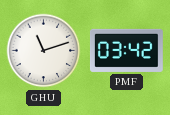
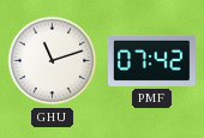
PMF: 03:42 -> 07:42
